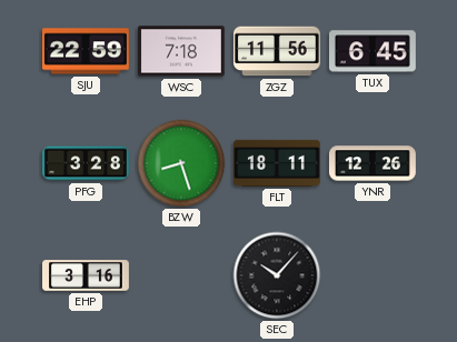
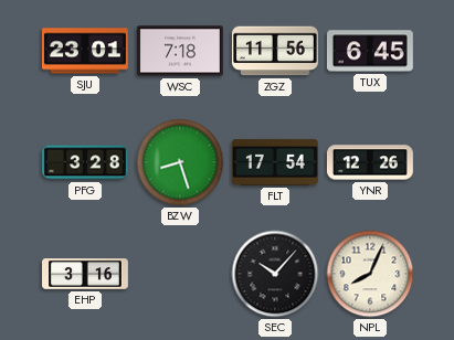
SJU: 22:59 -> 23:01
FLT: 18:11 -> 17:54
NPL: none -> 8:04
